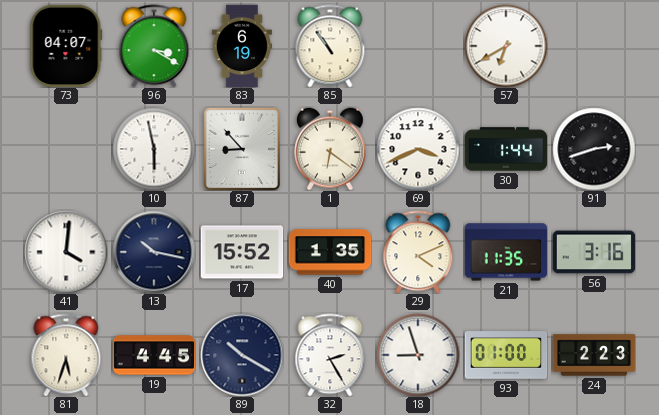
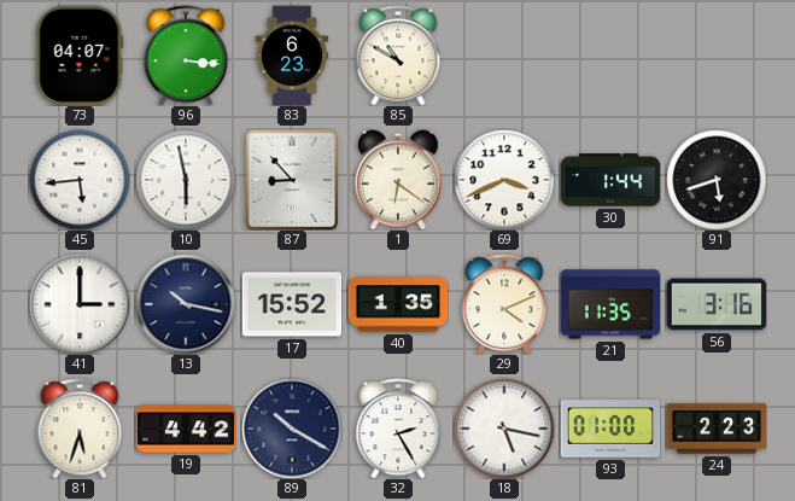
96: 3:20 -> 3:16
83: 6:19 -> 6:23
85: 10:54 -> 10:50
57: 6:40 -> none
45: none -> 5:44
91: 2:42 -> 5:42
41: 4:01 -> 3:00
19: 4:45 -> 4:42
18: 8:57 -> 5:17
